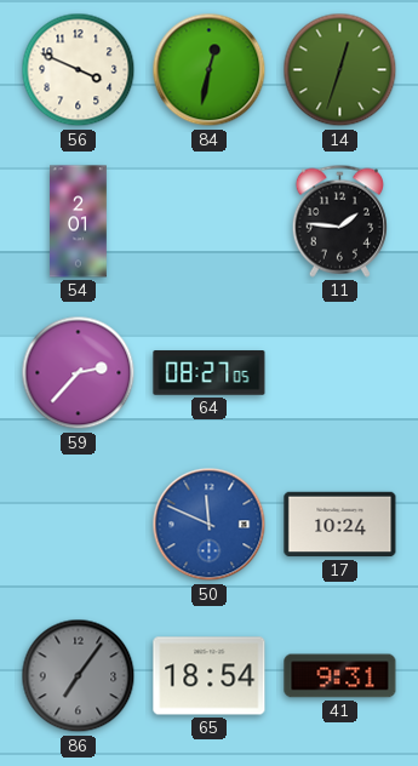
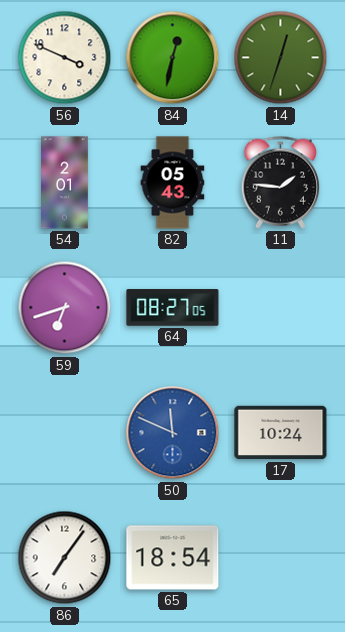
82: none -> 05:43
59: 2:37 -> 6:42
86 dial: grey -> white
41: 9:31 -> none
